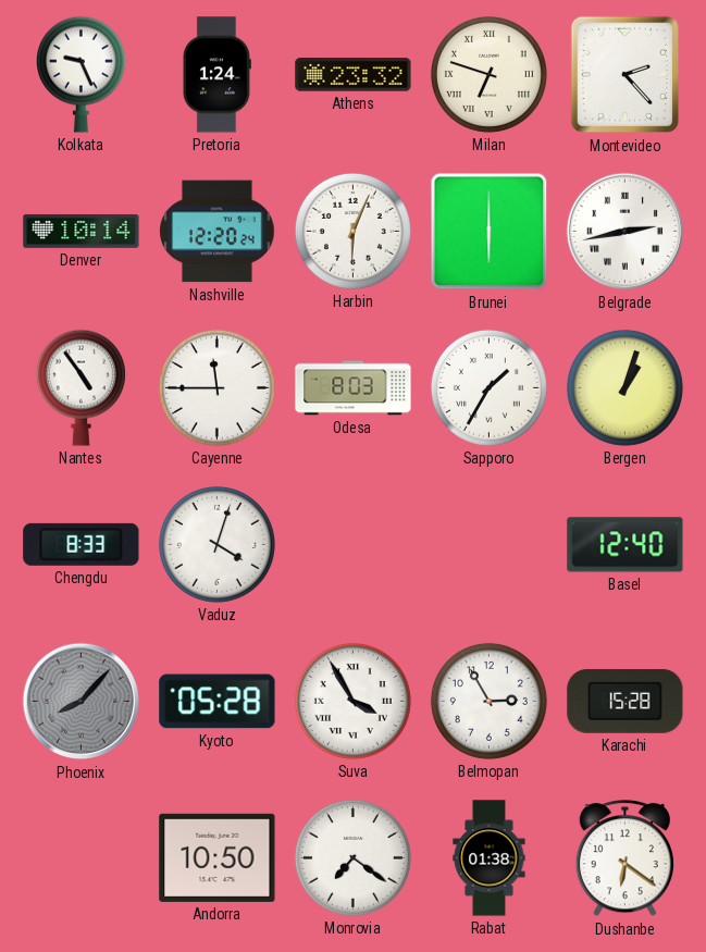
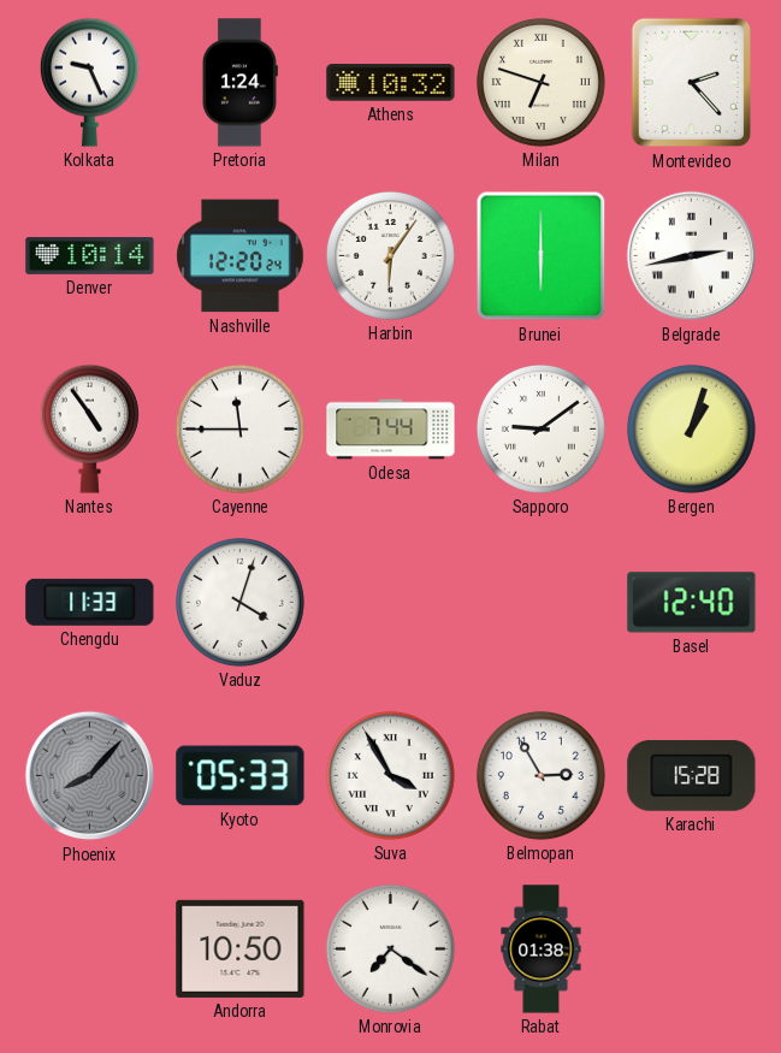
Athens: 23:32 -> 10:32
Harbin: 6:04 -> 6:06
Odesa: 8:03 -> 7:44
Sapporo: 1:35 -> 9:09
Chengdu: 8:33 -> 11:33
Kyoto: 05:28 -> 05:33
Dushanbe: 6:21 -> none
